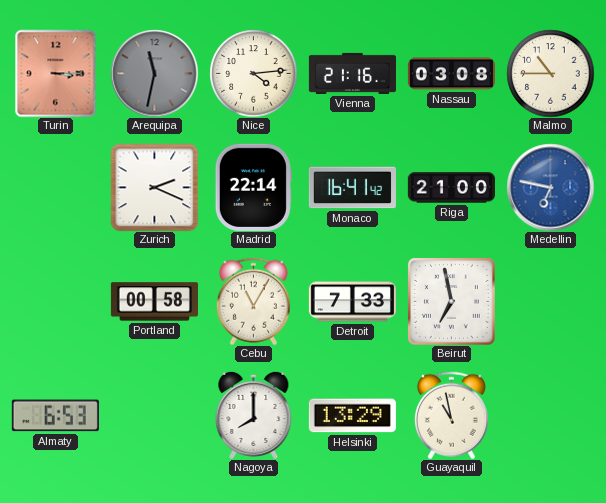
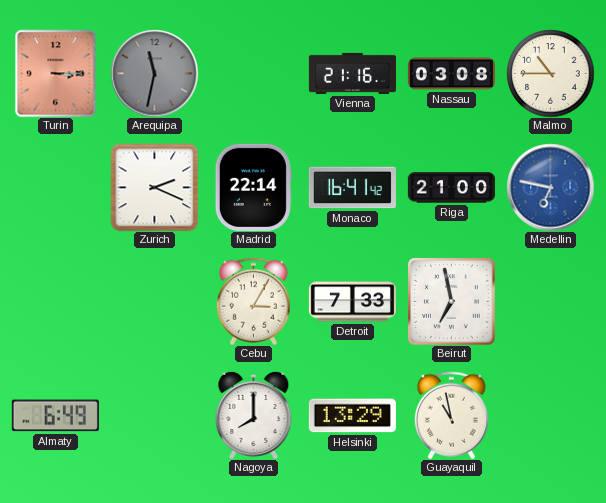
Nice: 4:14 -> none
Portland: 00:58 -> none
Cebu: 11:05 -> 3:05
Almaty: 6:53 -> 6:49
